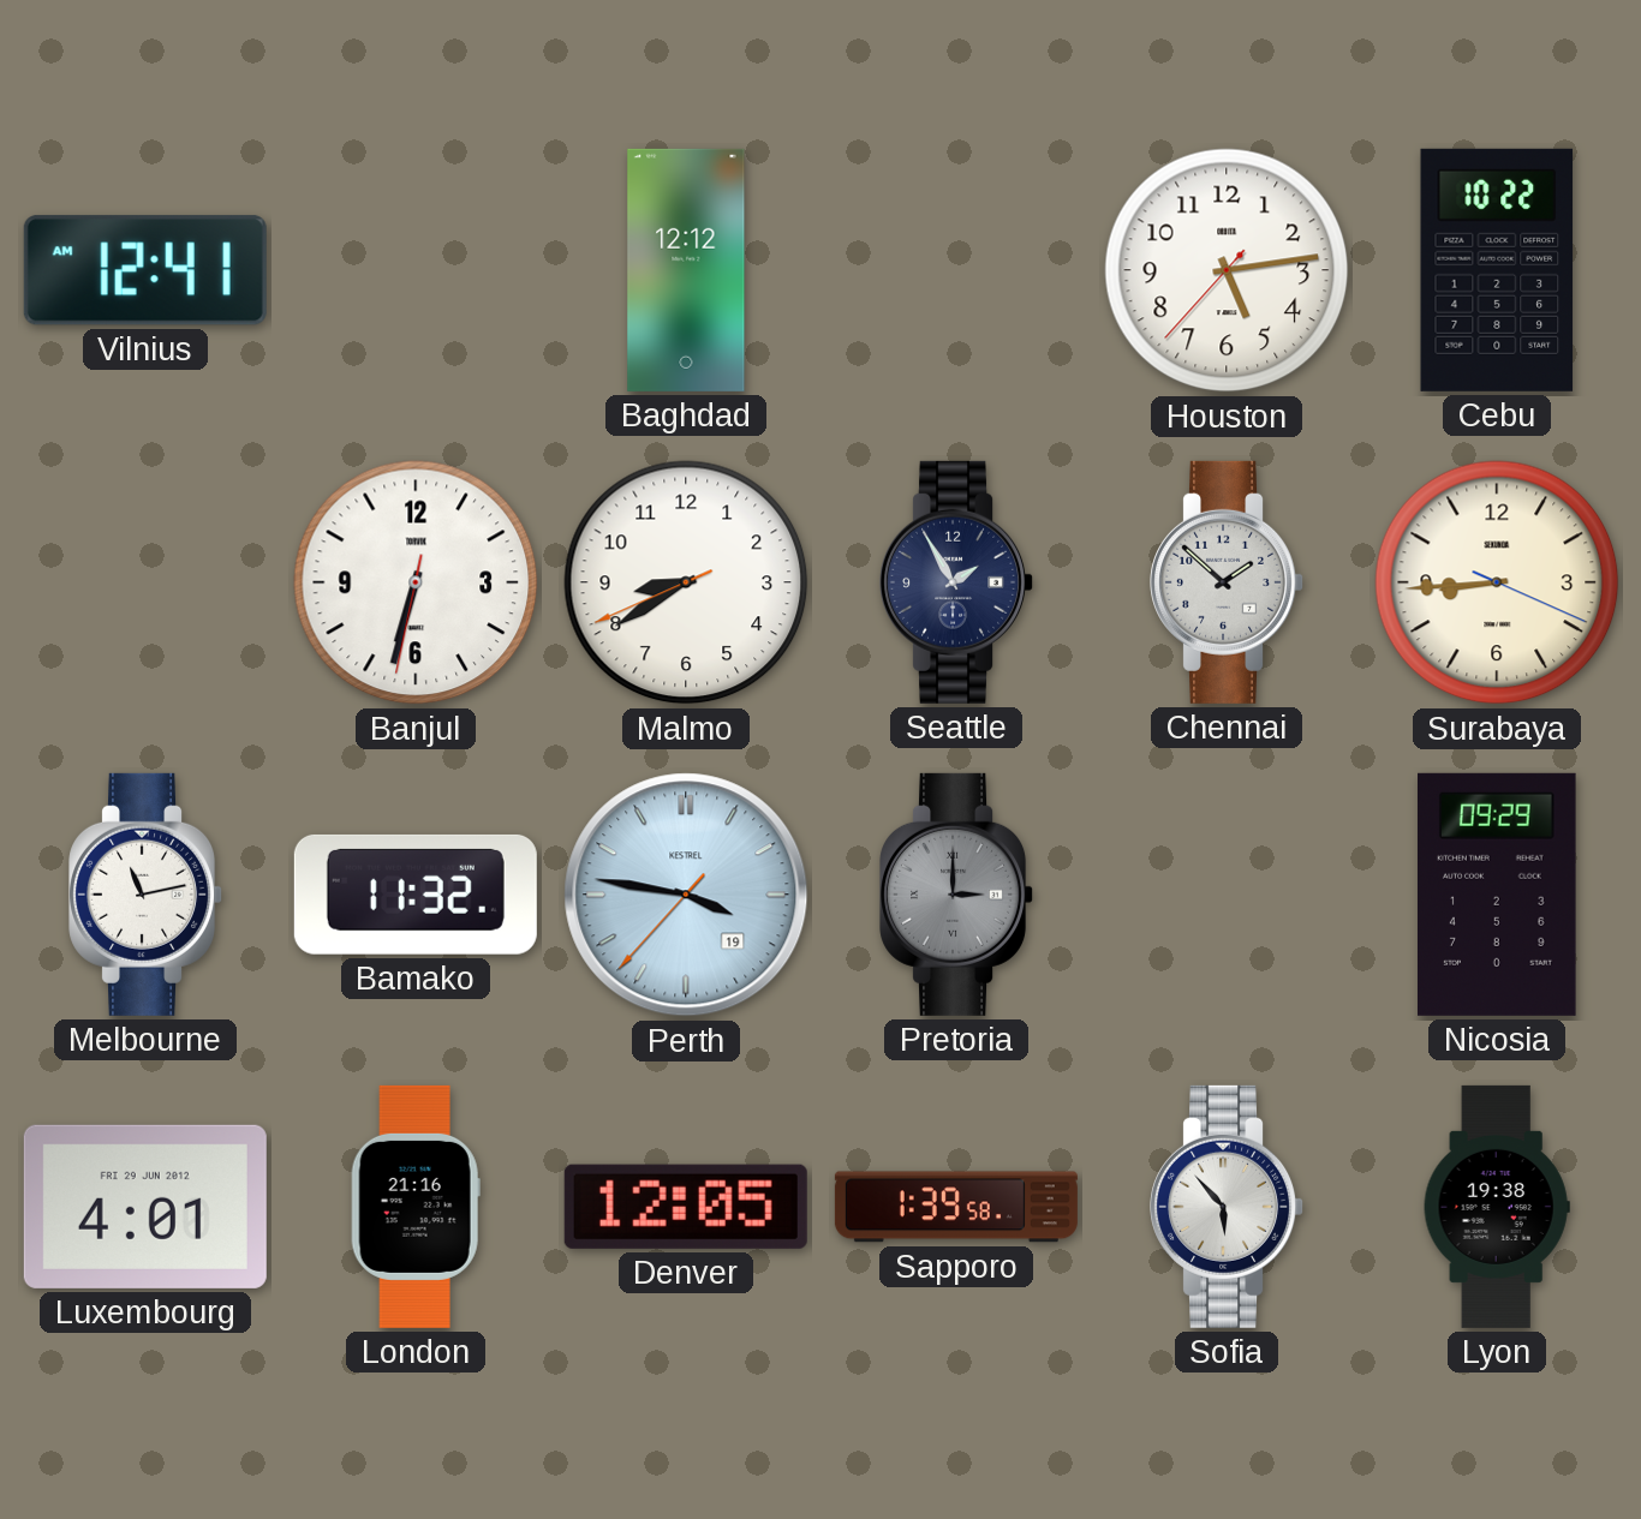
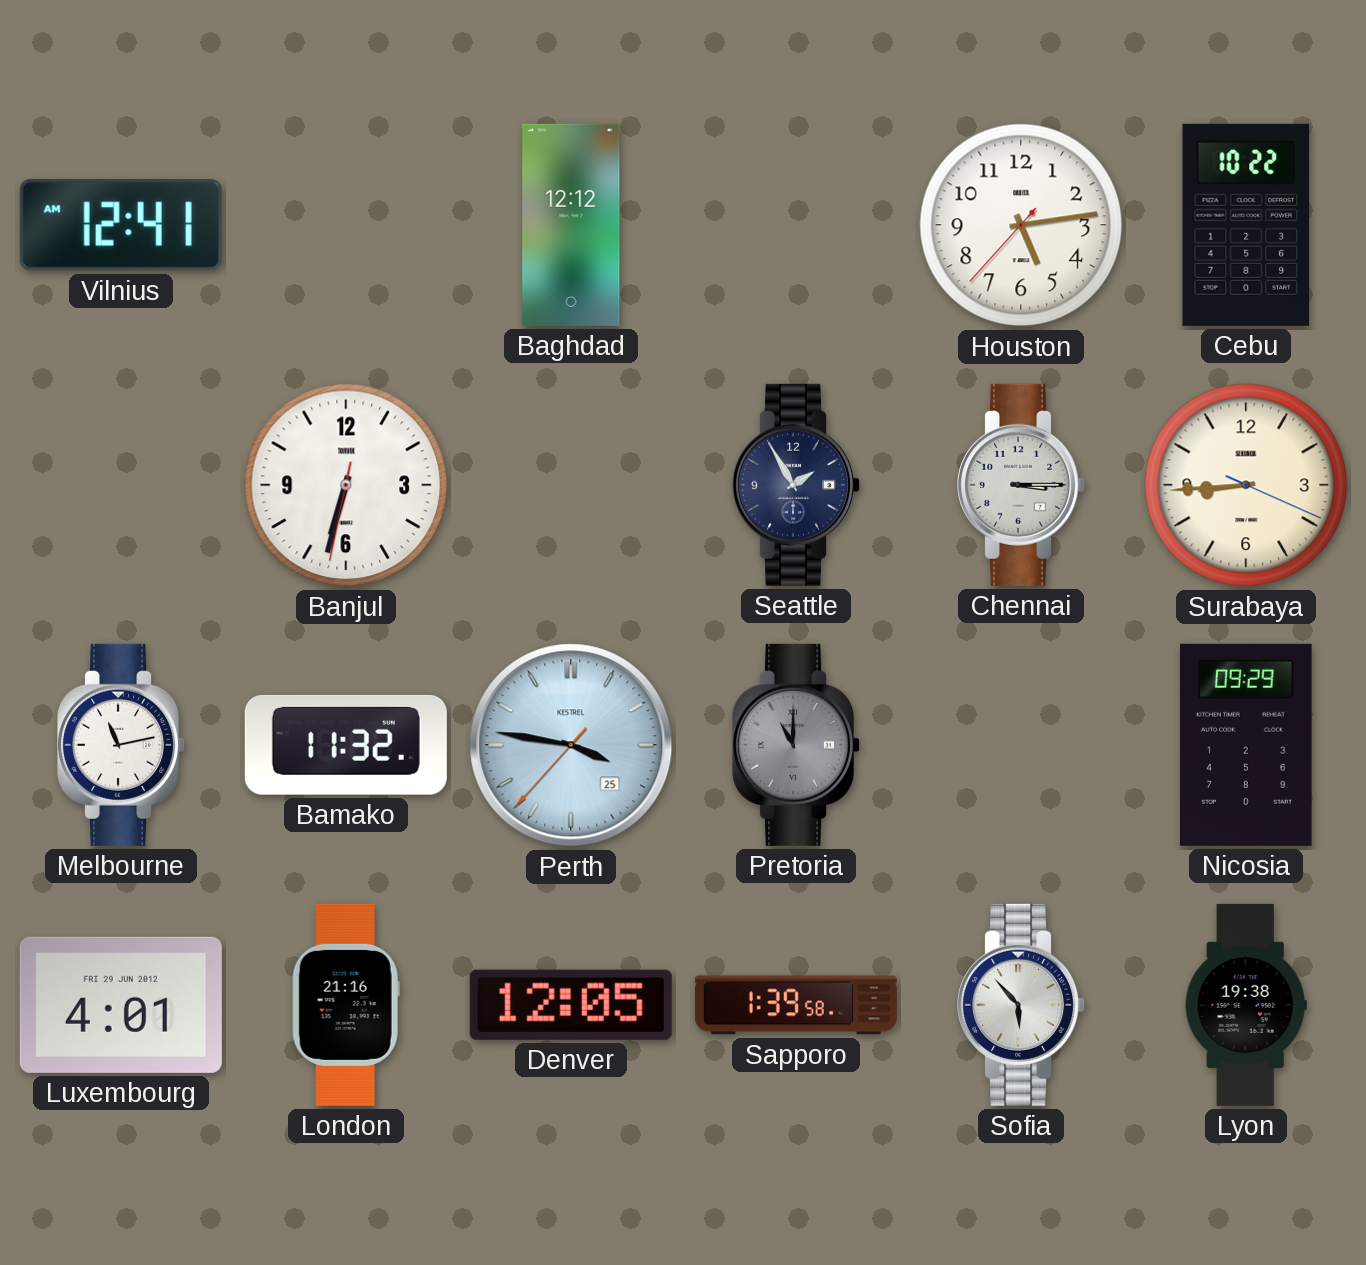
Malmo: 8:39 -> none
Chennai: 1:52 -> 3:15
Perth date: 19 -> 25
Pretoria: 3:00 -> 11:00
